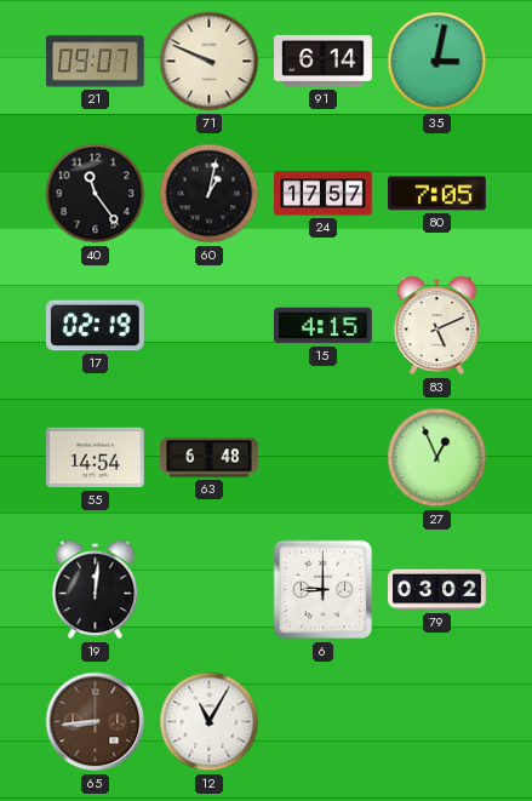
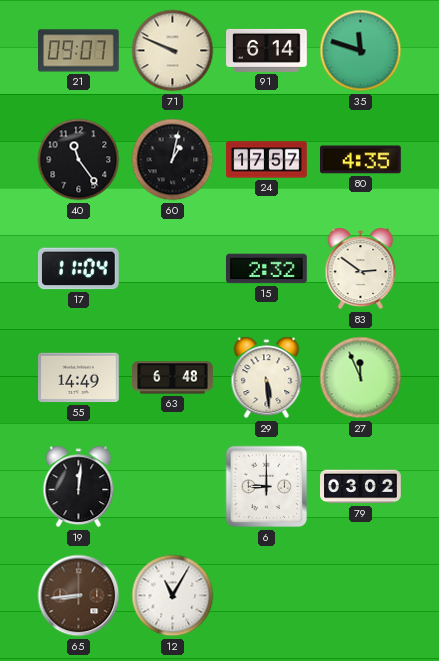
35: 3:02 -> 11:48
80: 7:05 -> 4:35
17: 02:19 -> 11:04
15: 4:15 -> 2:32
83: 5:11 -> 2:51
55: 14:54 -> 14:49
29: none -> 5:29
27: 12:56 -> 11:56
